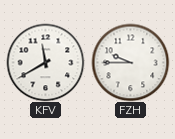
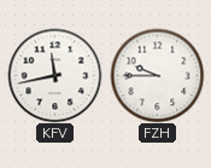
KFV: 11:40 -> 11:43
